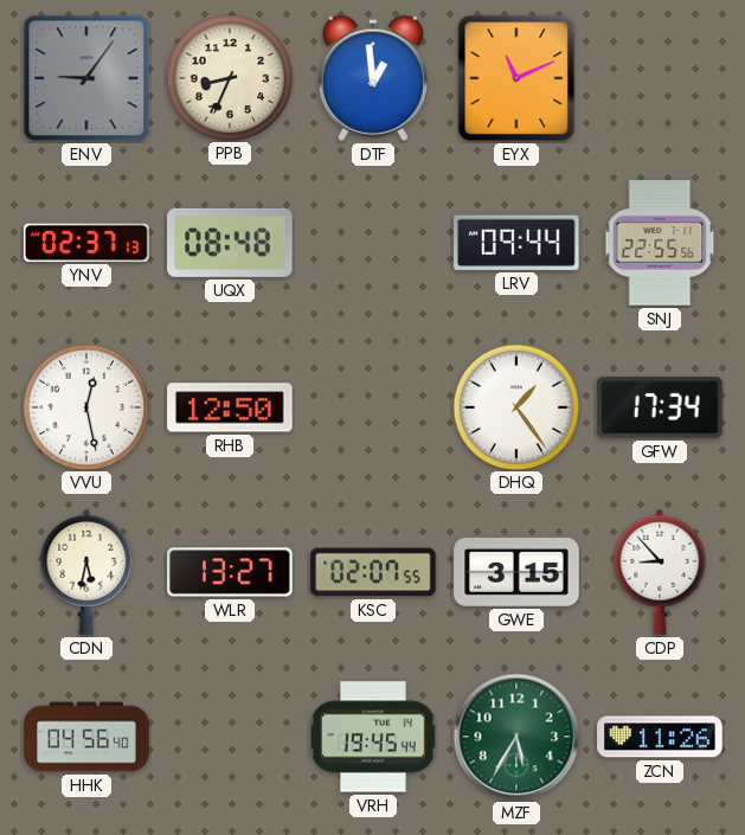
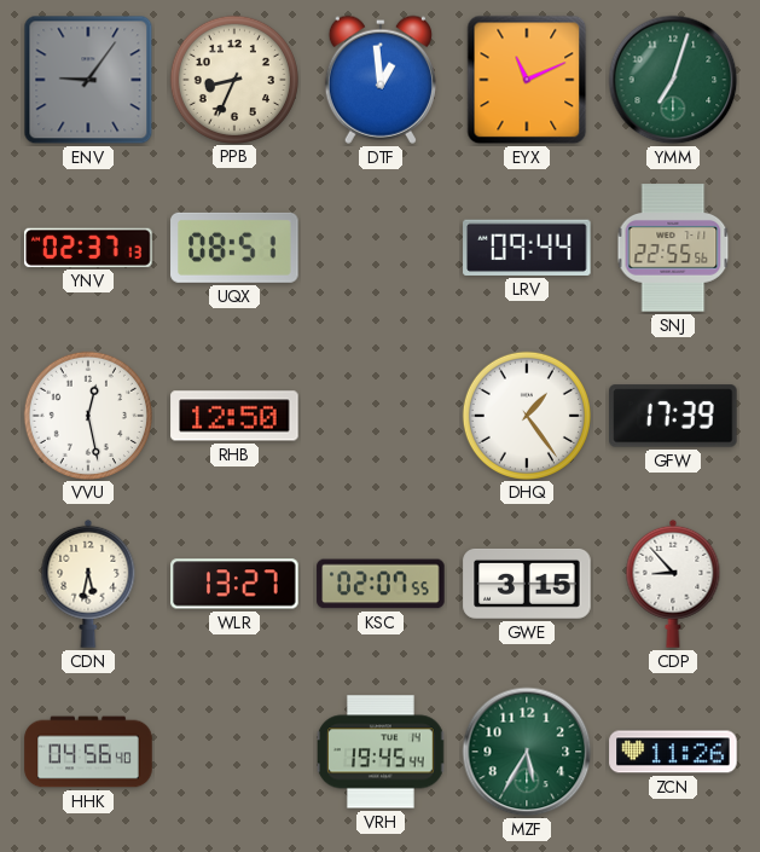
YMM: none -> 7:03
UQX: 08:48 -> 08:51
GFW: 17:34 -> 17:39
